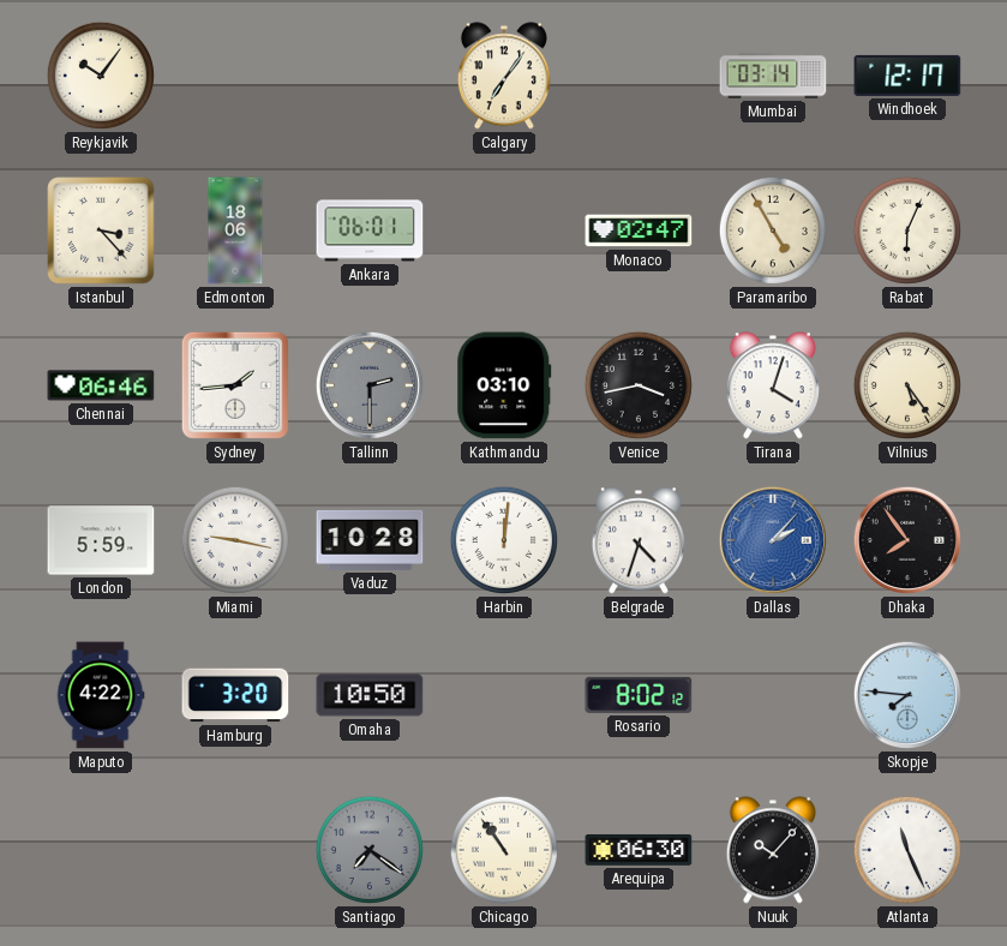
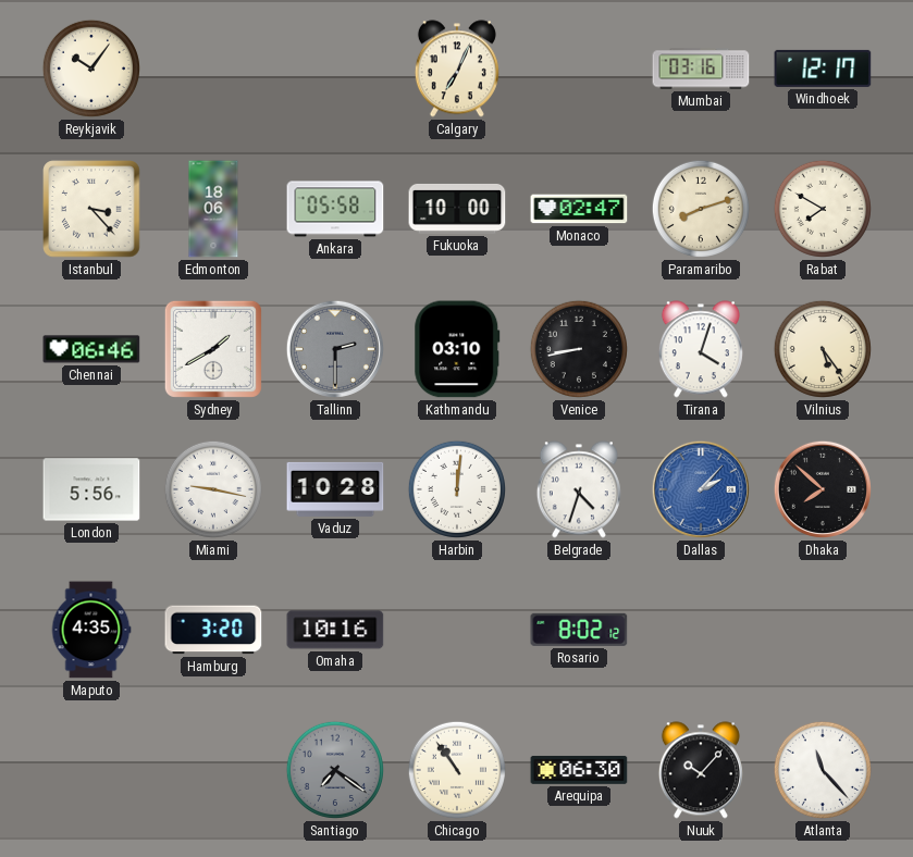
Calgary: 7:06 -> 7:04
Mumbai: 03:14 -> 03:16
Ankara: 06:01 -> 05:58
Fukuoka: none -> 10:00
Paramaribo: 4:55 -> 8:12
Rabat: 6:04 -> 7:50
Sydney: 1:44 -> 1:40
Venice: 3:43 -> 8:43
London: 5:59 -> 5:56
Dhaka: 7:54 -> 7:52
Maputo: 4:22 -> 4:35
Omaha: 10:50 -> 10:16
Skopje: 7:46 -> none
Atlanta: 11:26 -> 11:23
